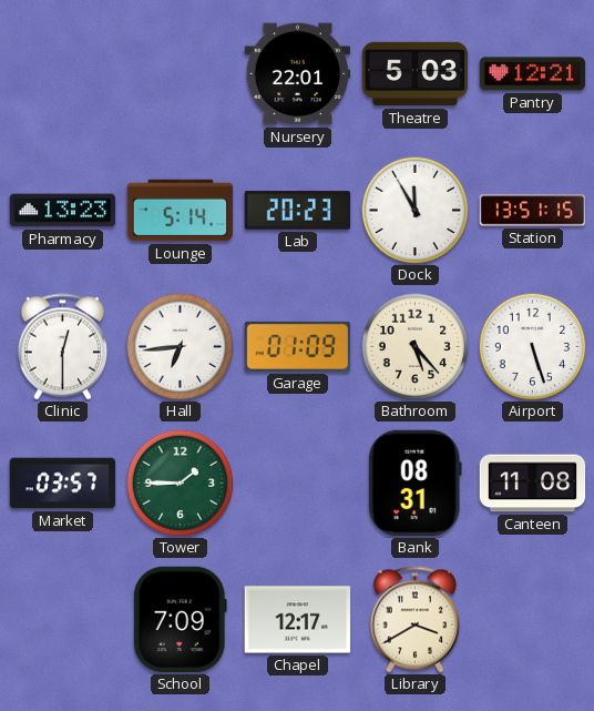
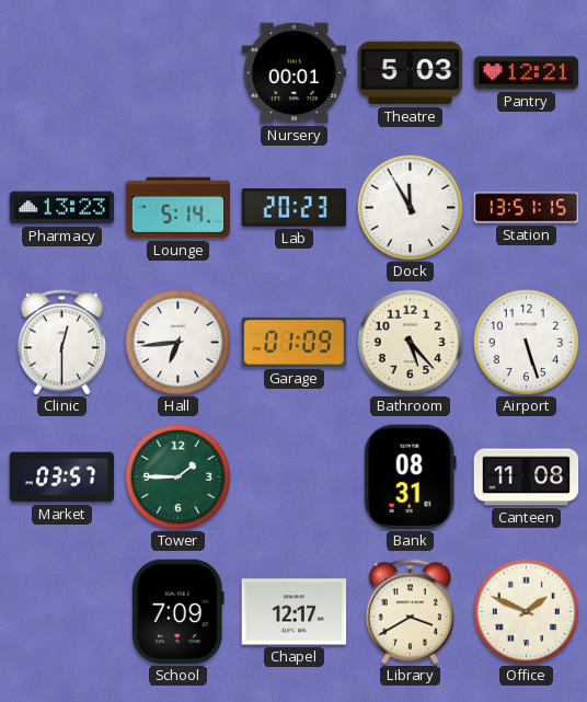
Nursery: 22:01 -> 00:01
Office: none -> 1:49
